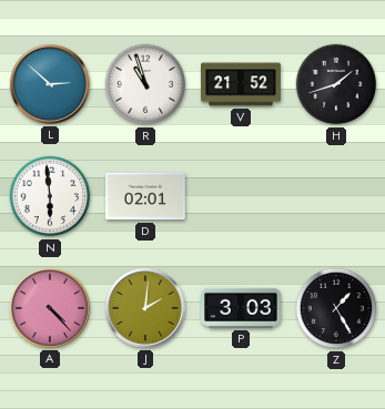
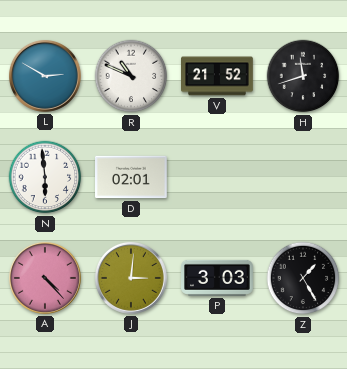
L: 2:52 -> 2:50
R: 10:57 -> 10:49
H: 1:42 -> 11:42
J: 2:01 -> 3:01
